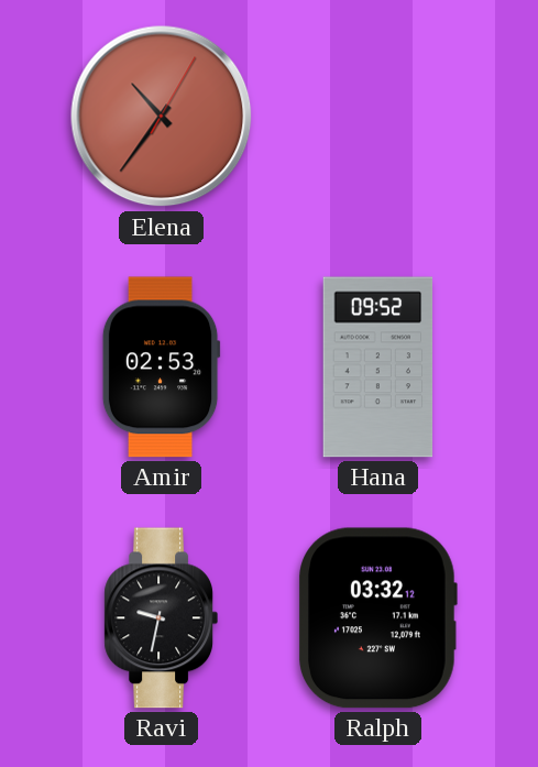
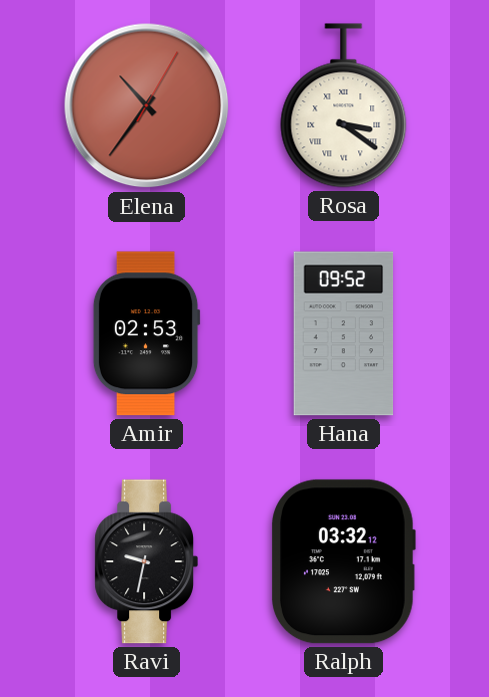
Rosa: none -> 3:21
